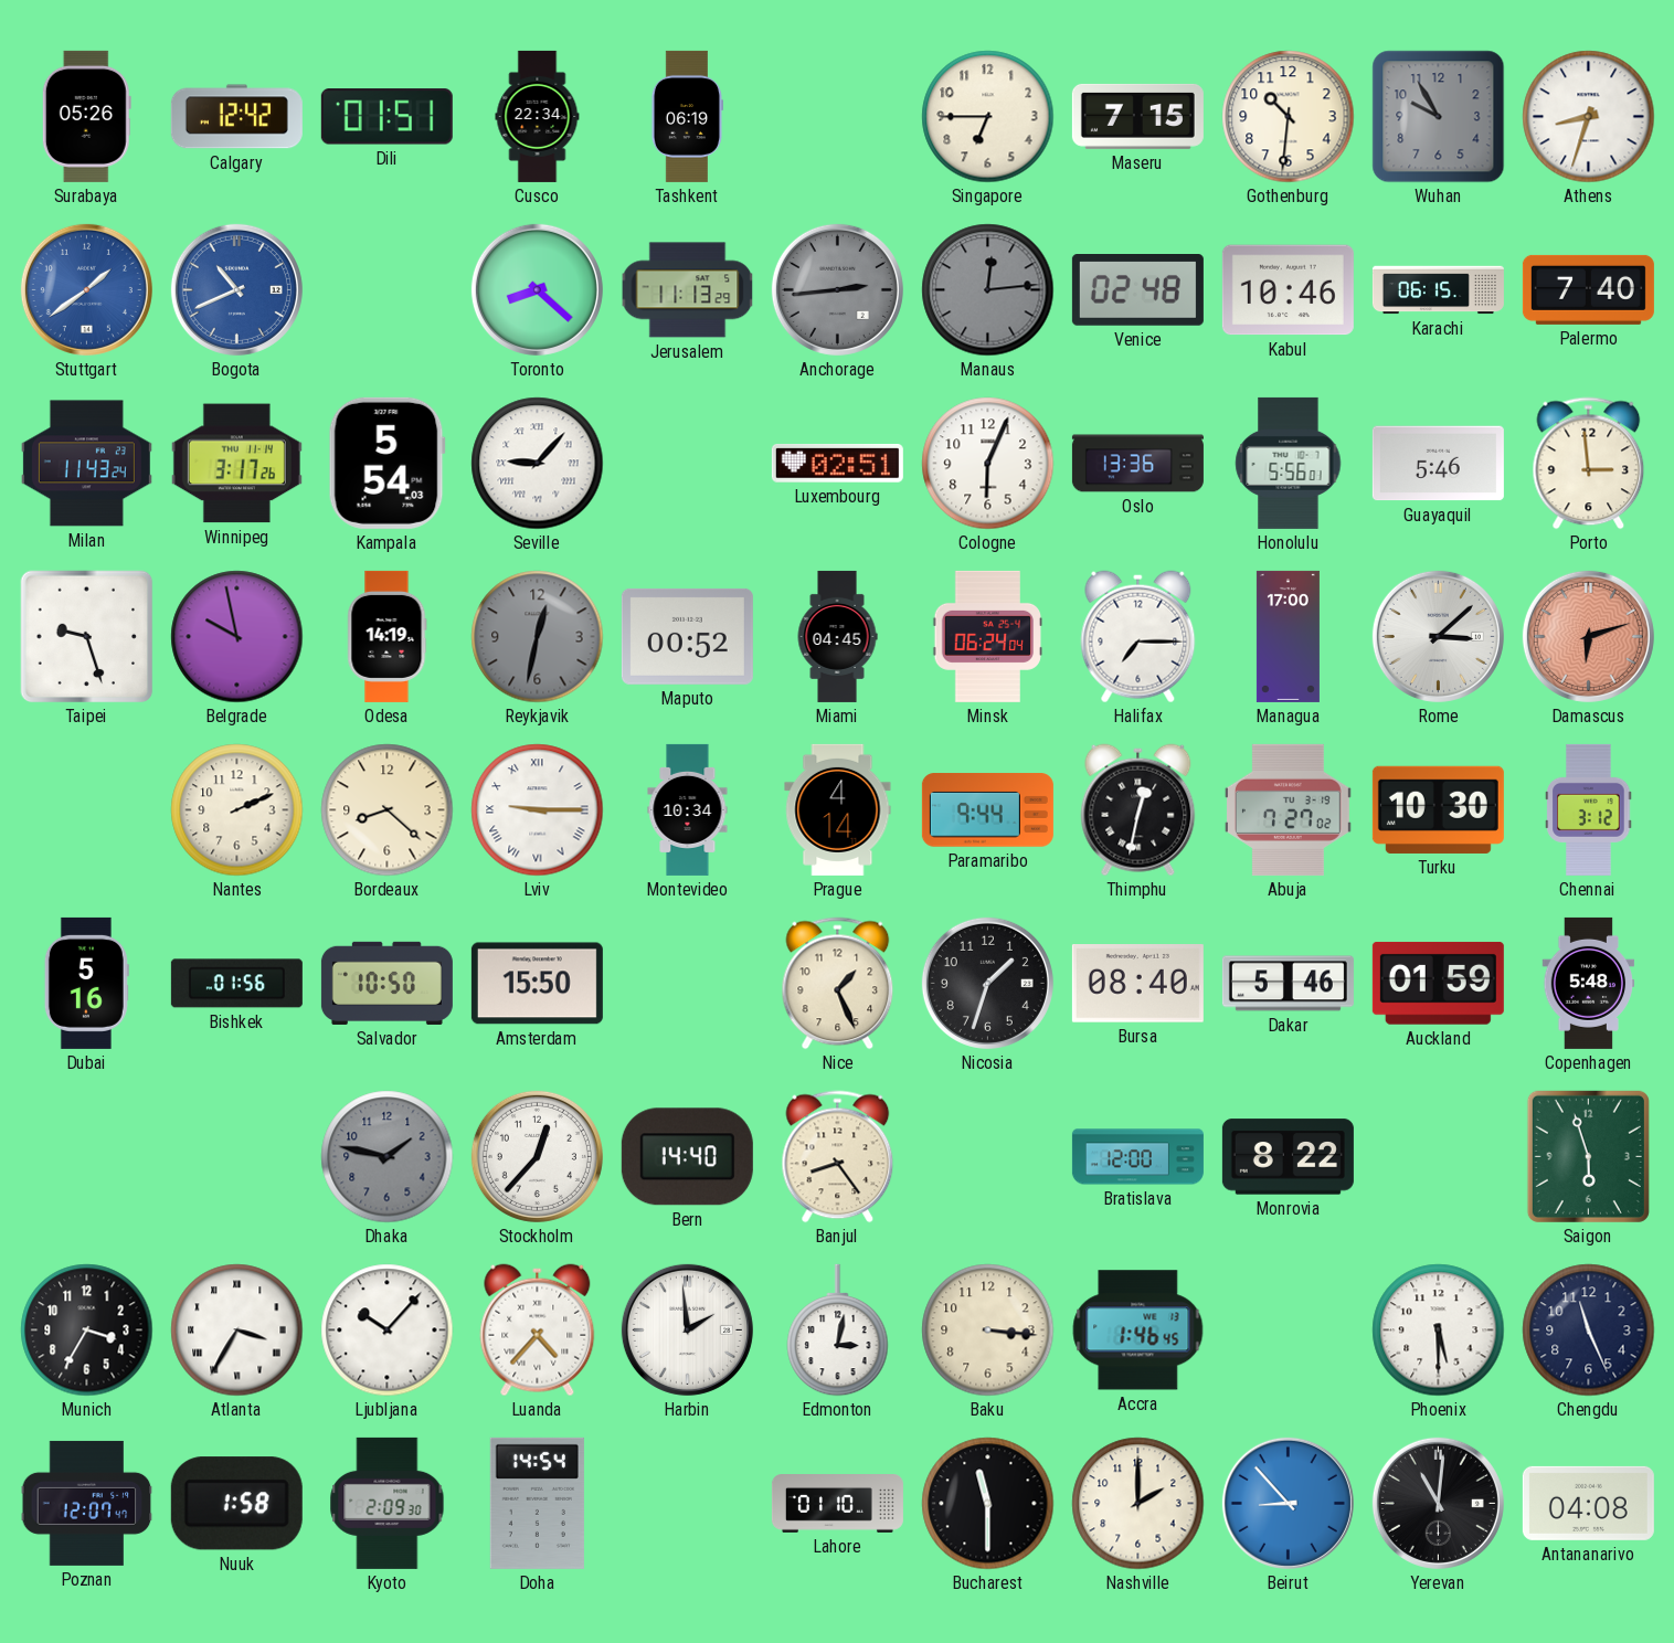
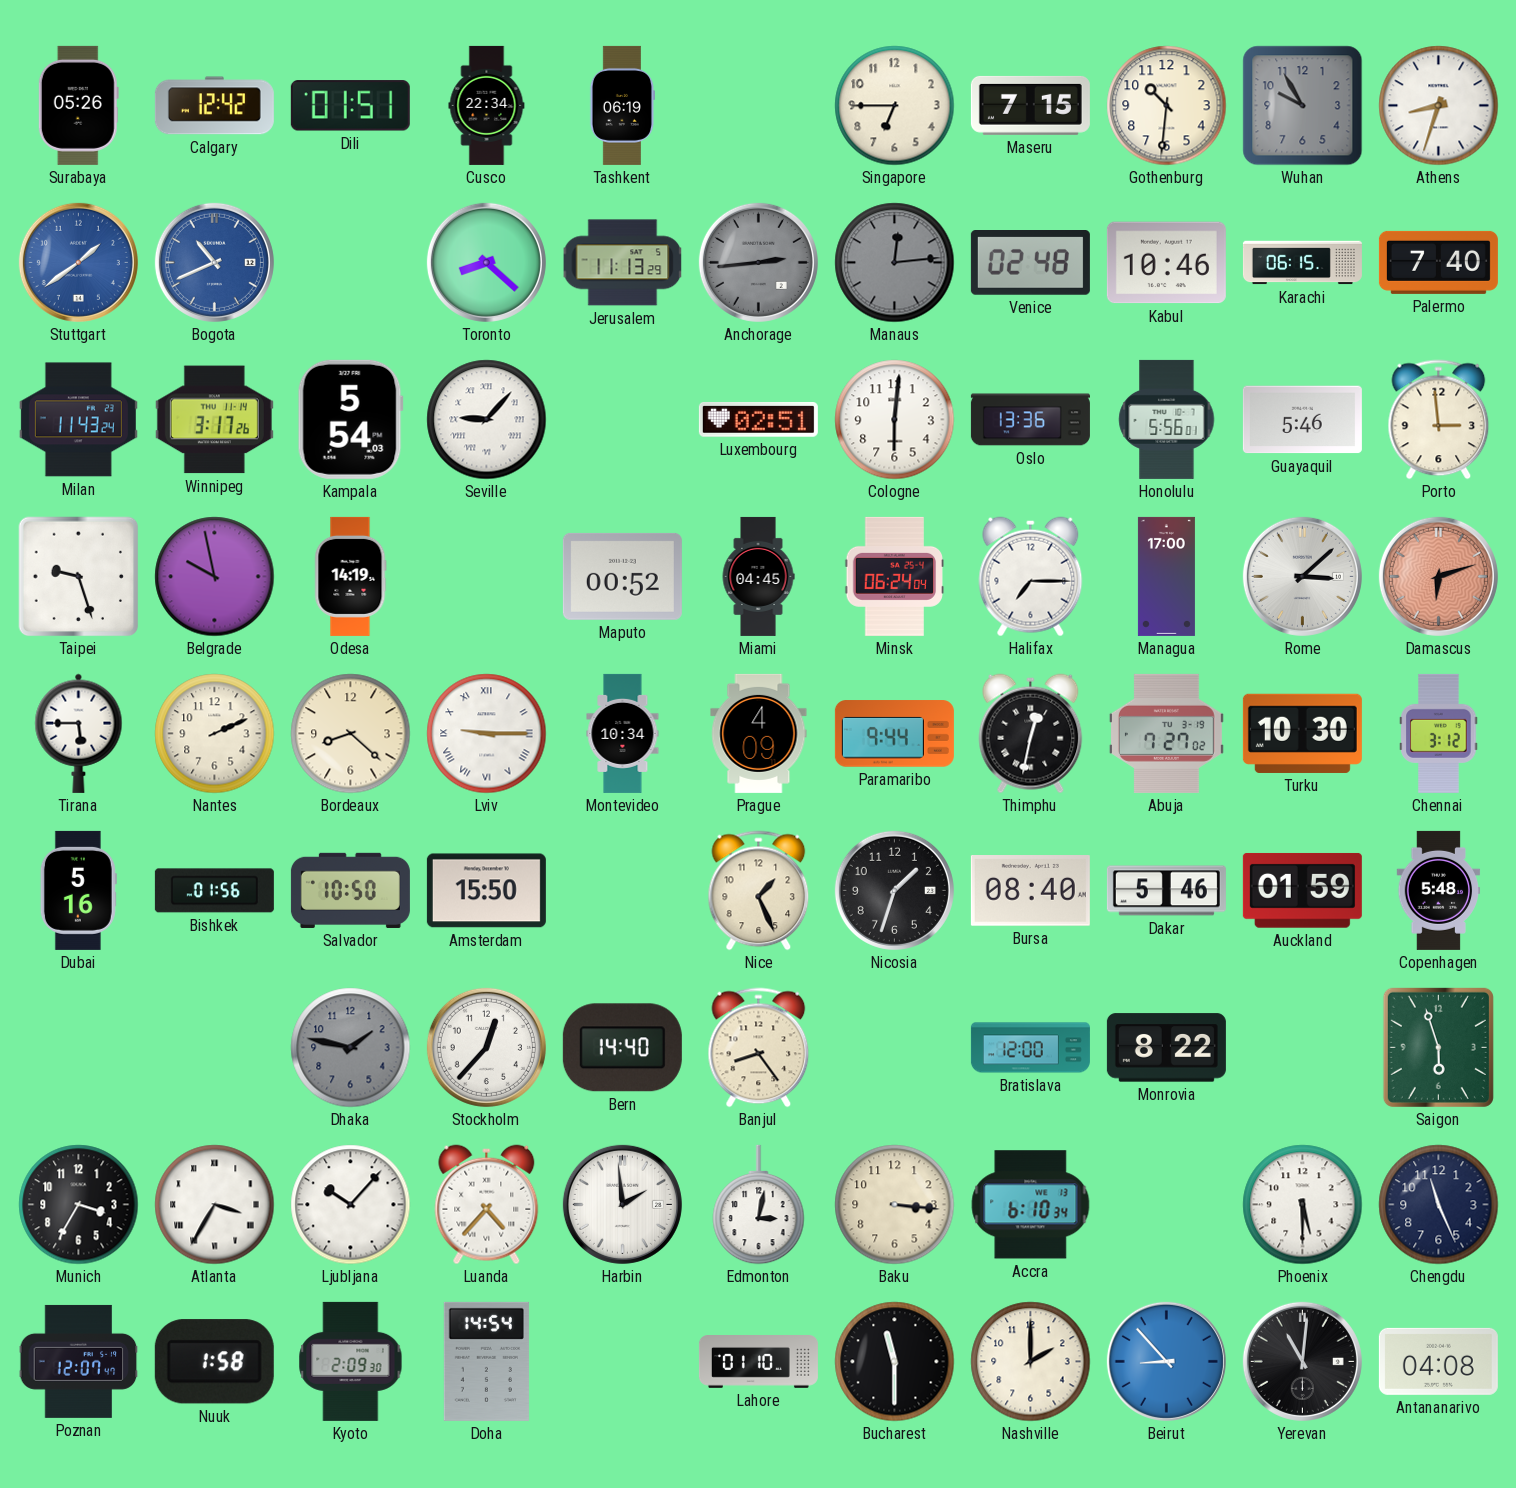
Cologne: 6:04 -> 6:01
Reykjavik: 12:32 -> none
Tirana: none -> 5:45
Prague: 4:14 -> 4:09
Accra: 1:46 -> 6:10
